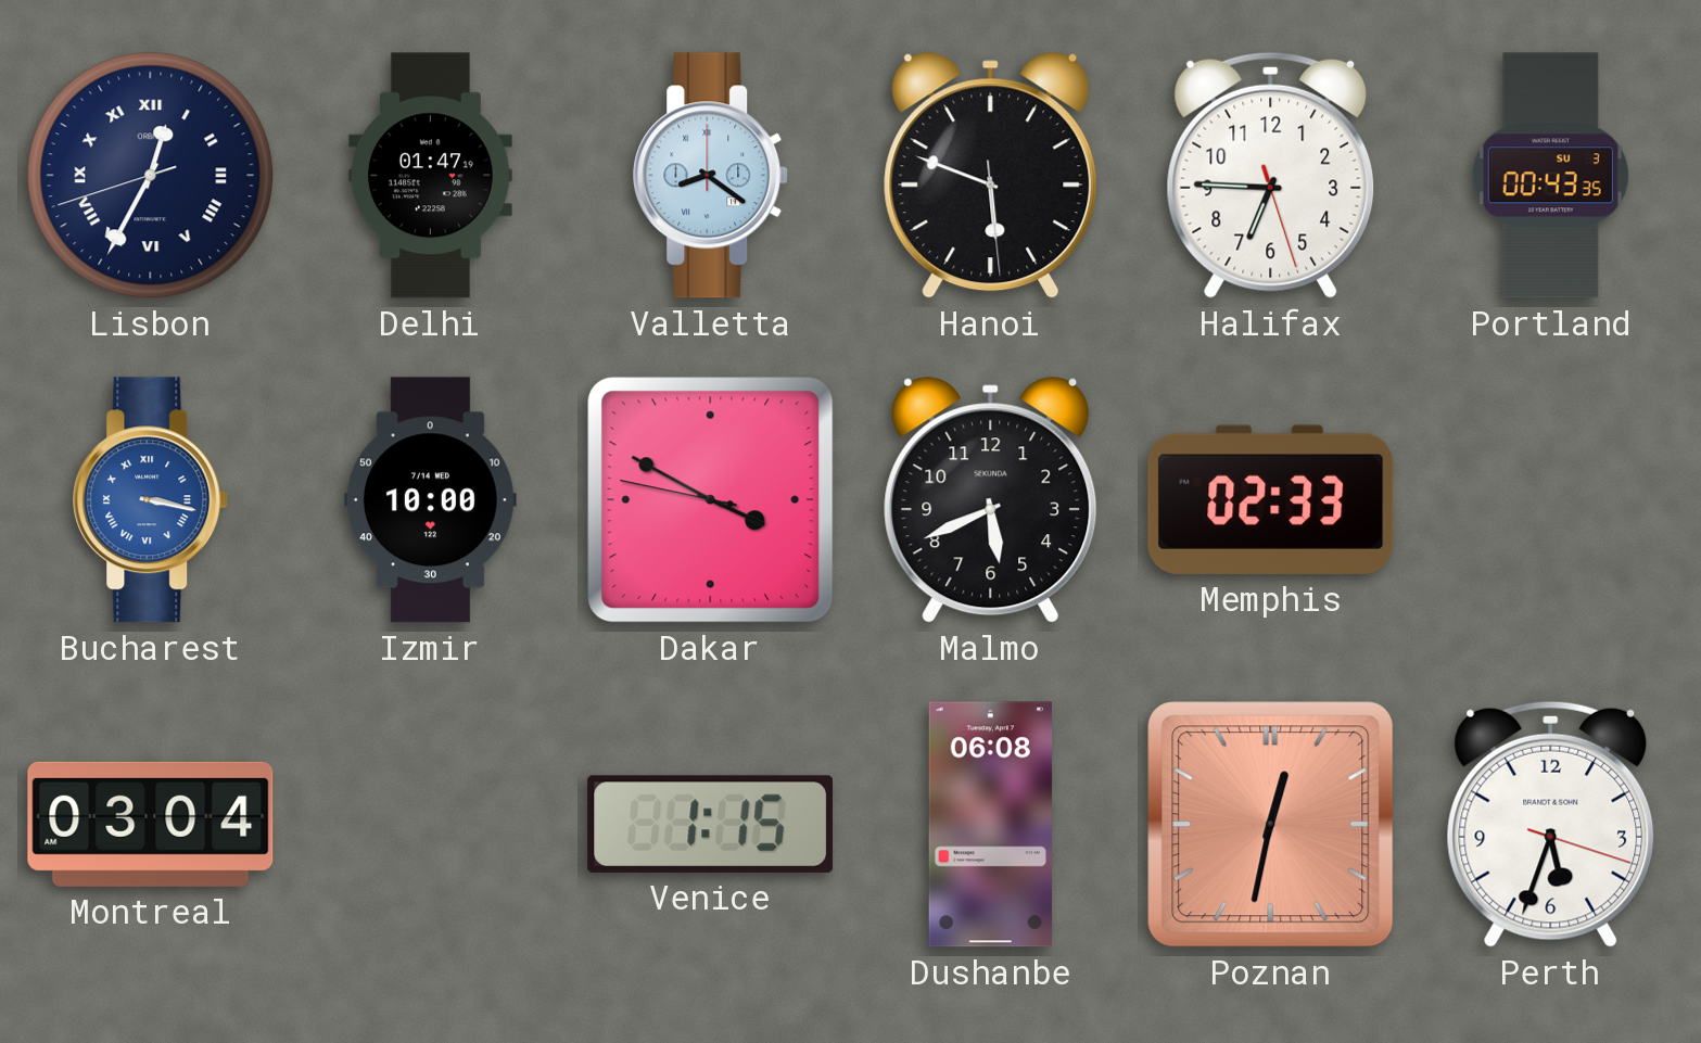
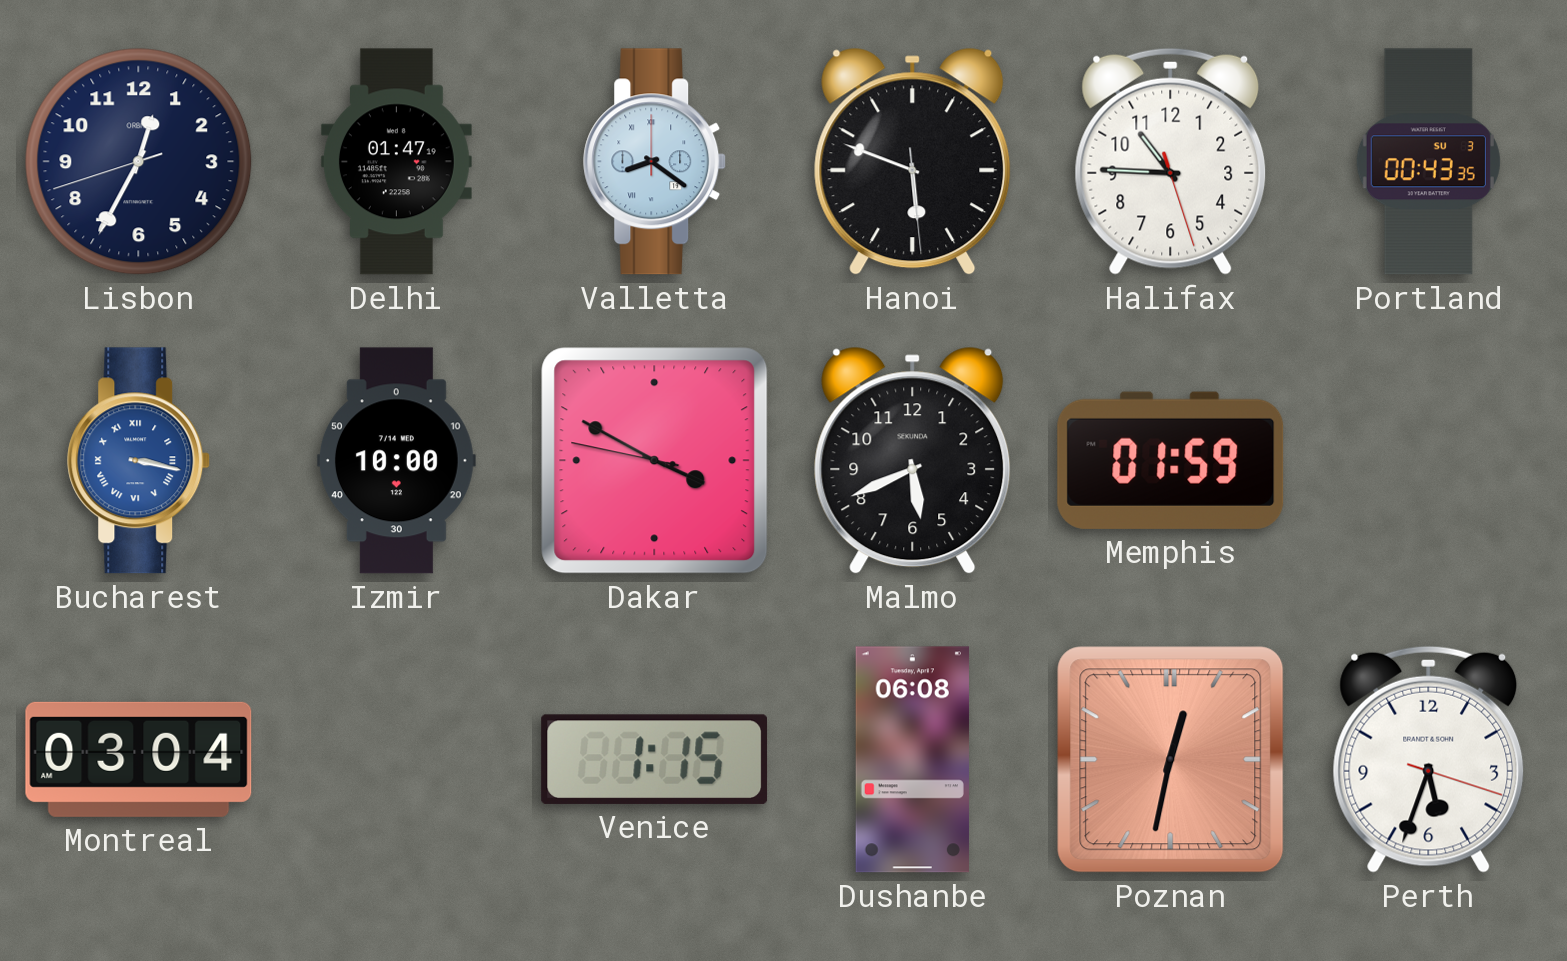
Lisbon numerals: Roman -> Arabic
Halifax: 6:45 -> 10:45
Memphis: 02:33 -> 01:59
